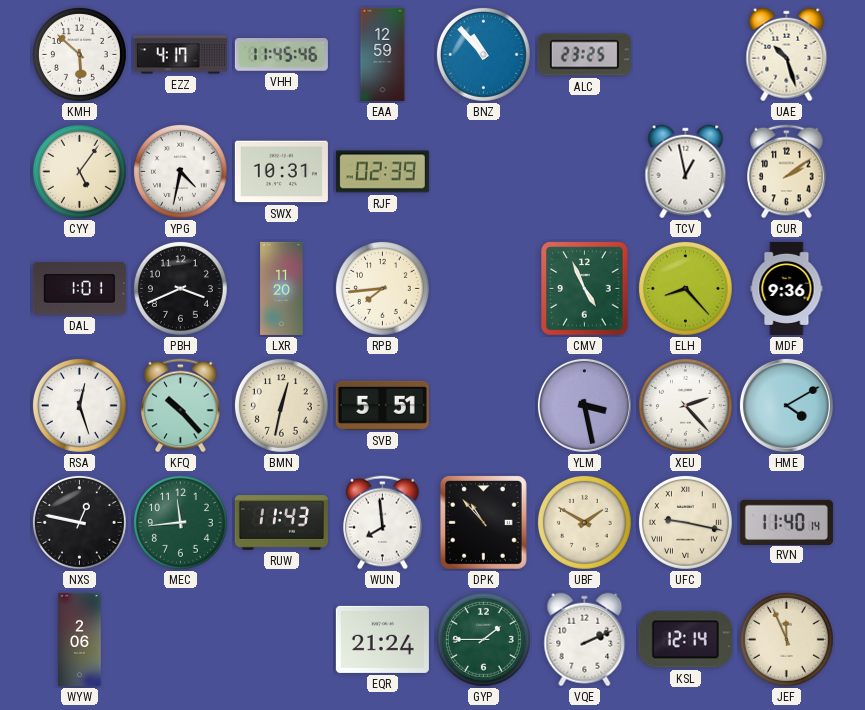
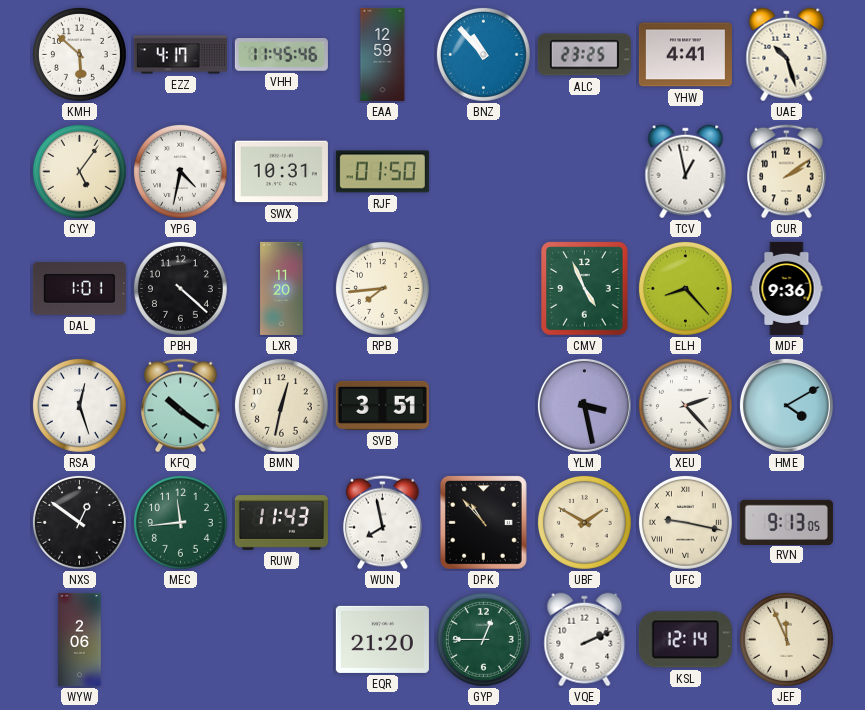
YHW: none -> 4:41
RJF: 02:39 -> 01:50
PBH: 3:41 -> 4:22
KFQ: 10:23 -> 10:21
SVB: 5:51 -> 3:51
NXS: 12:47 -> 12:51
WUN: 7:59 -> 7:58
RVN: 11:40 -> 9:13
EQR: 21:24 -> 21:20
GYP: 1:45 -> 12:45
